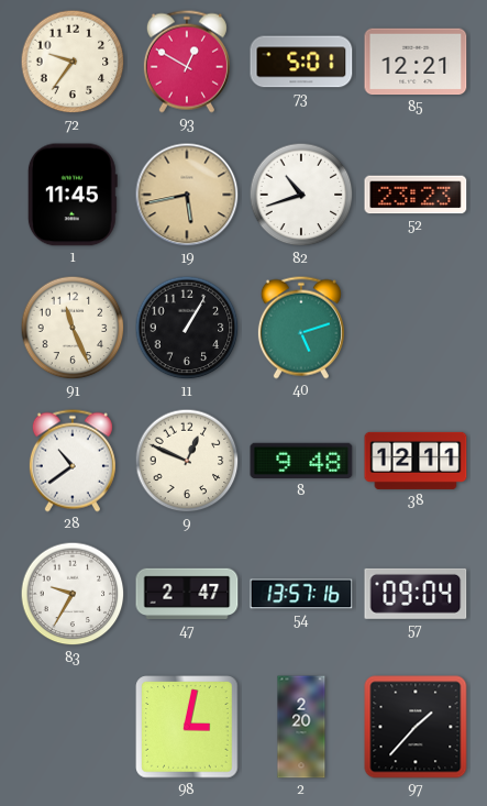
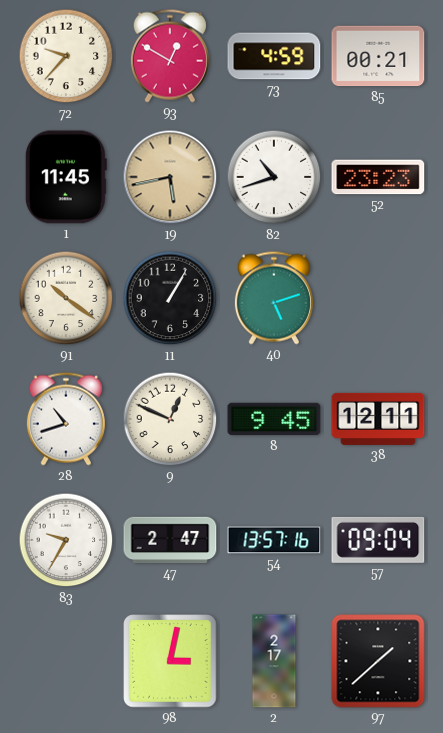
72: 9:36 -> 9:37
73: 5:01 -> 4:59
85: 12:21 -> 00:21
91: 11:26 -> 10:21
28: 10:39 -> 10:42
8: 9:48 -> 9:45
2: 2:20 -> 2:17
97: 1:37 -> 1:38
